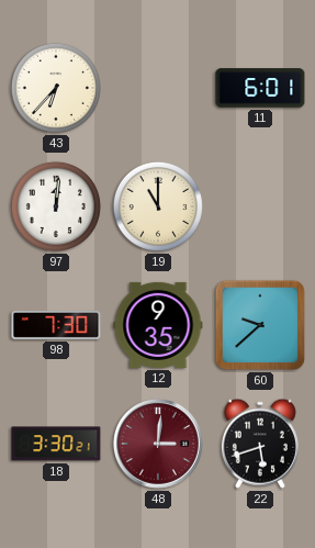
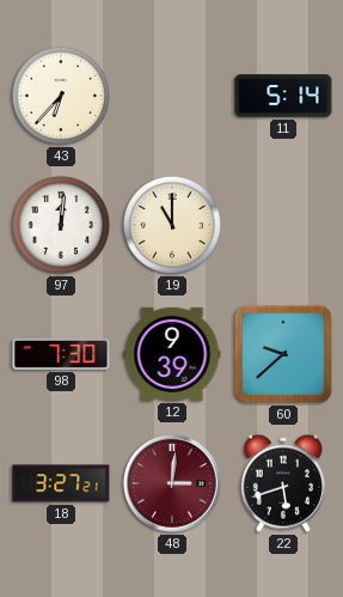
11: 6:01 -> 5:14
12: 9:35 -> 9:39
18: 3:30 -> 3:27
